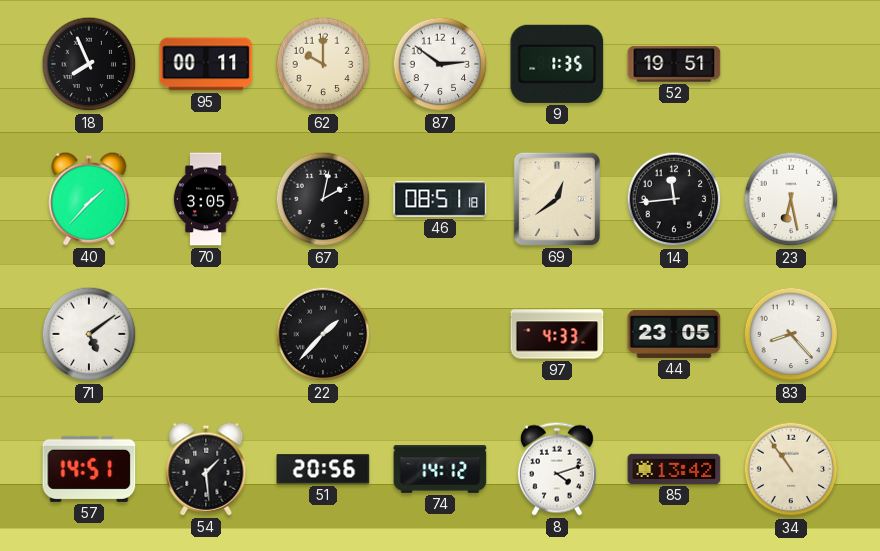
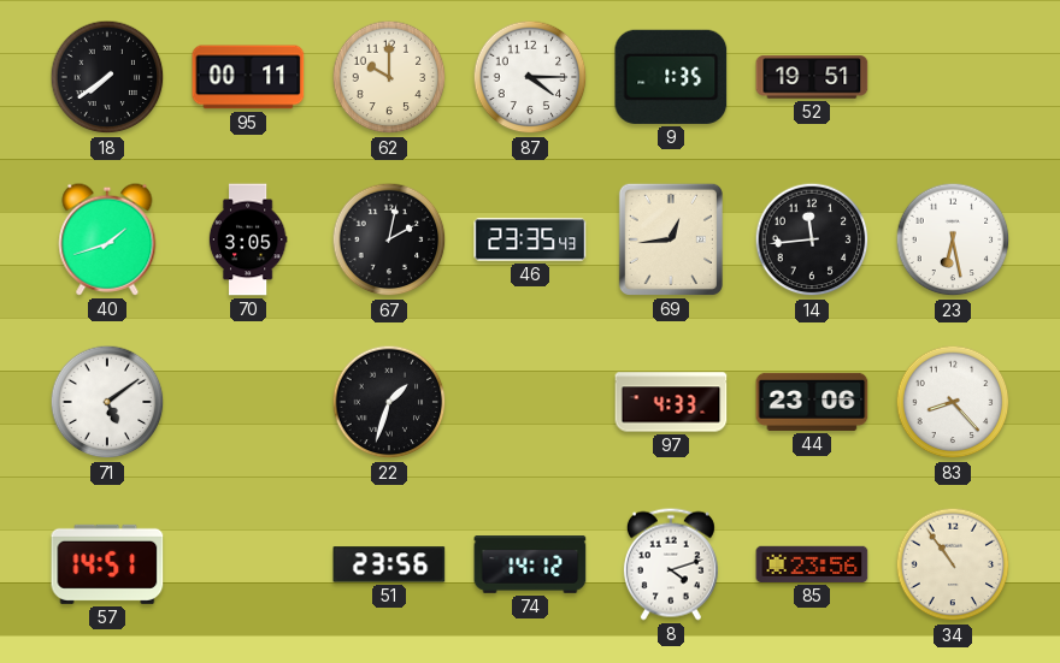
18: 7:56 -> 7:39
87: 2:51 -> 4:15
40: 1:37 -> 1:42
46: 08:51 -> 23:35
69: 12:39 -> 12:44
22: 1:37 -> 1:33
44: 23:05 -> 23:06
54: 1:29 -> none
51: 20:56 -> 23:56
85: 13:42 -> 23:56
